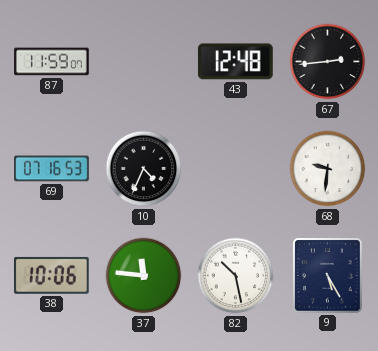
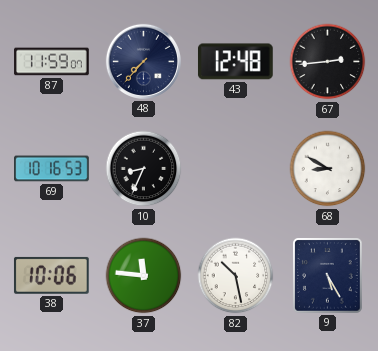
48: none -> 7:37
69: 07:16 -> 10:16
10: 4:34 -> 8:34
68: 9:31 -> 8:50
